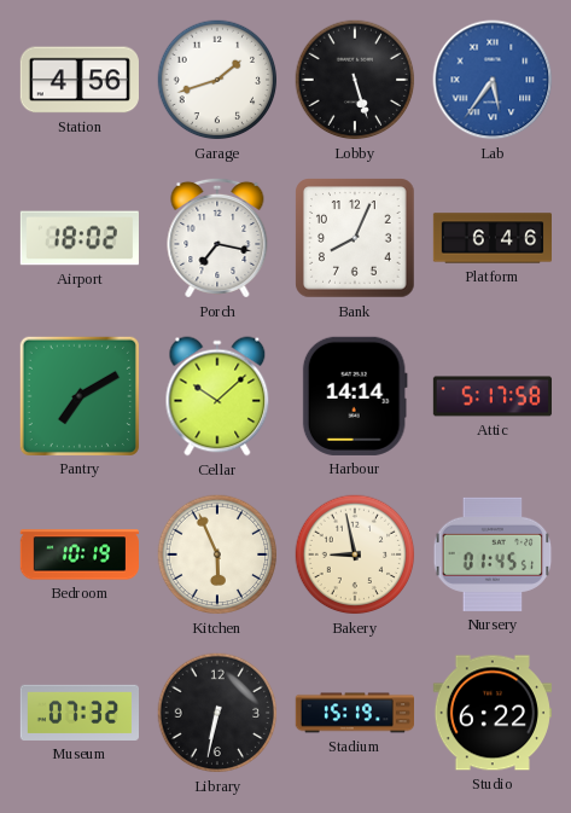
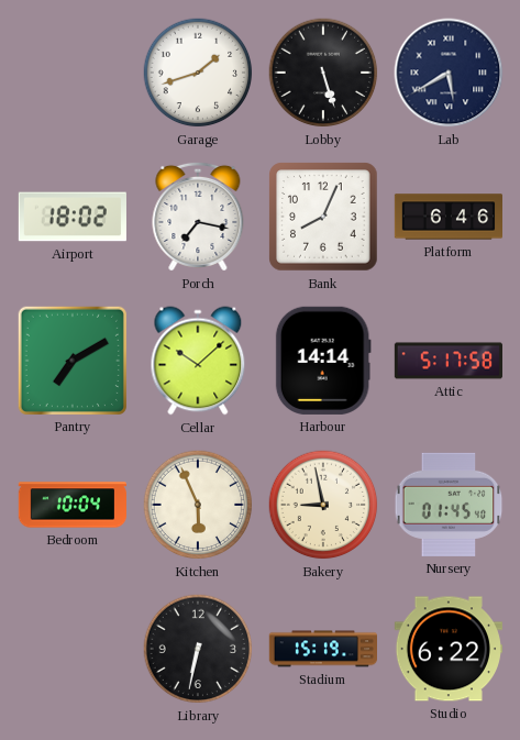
Station: 4:56 -> none
Lab: 5:36 -> 5:40
Lab dial: blue -> navy
Bedroom: 10:19 -> 10:04
Nursery: 01:45:51 -> 01:45:40
Museum: 07:32 -> none
